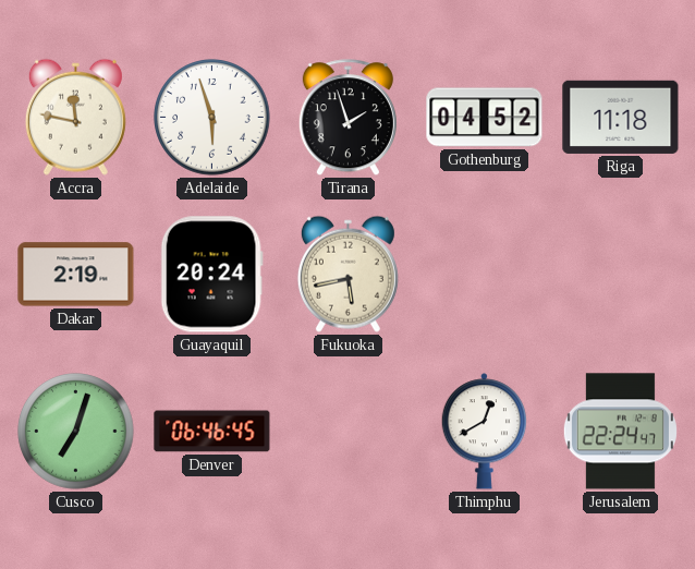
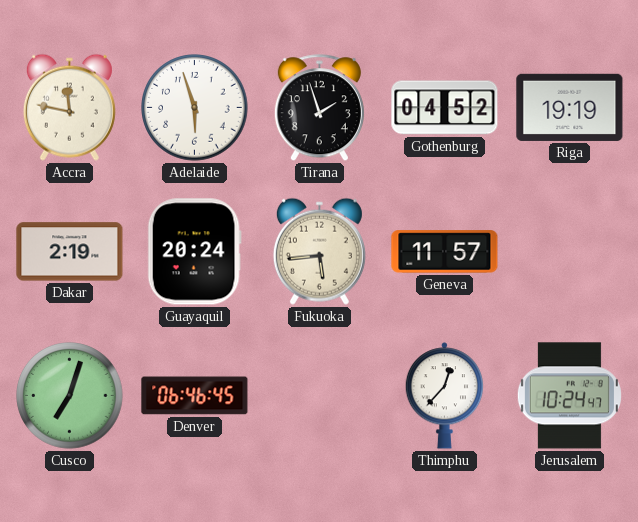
Riga: 11:18 -> 19:19
Fukuoka: 5:43 -> 5:44
Geneva: none -> 11:57
Thimphu: 12:40 -> 12:37
Jerusalem: 22:24 -> 10:24
